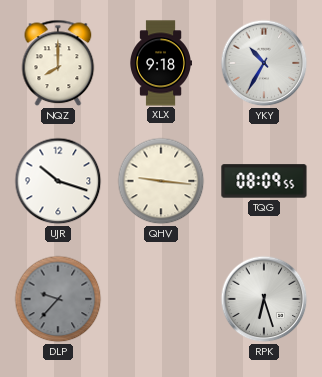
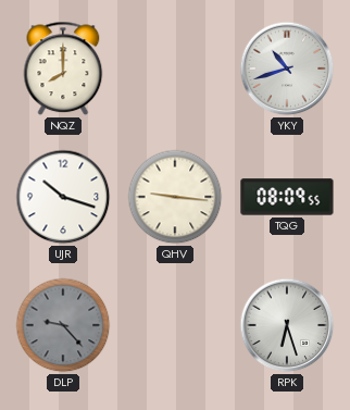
XLX: 9:18 -> none
YKY: 10:35 -> 10:42
DLP: 9:37 -> 9:23
